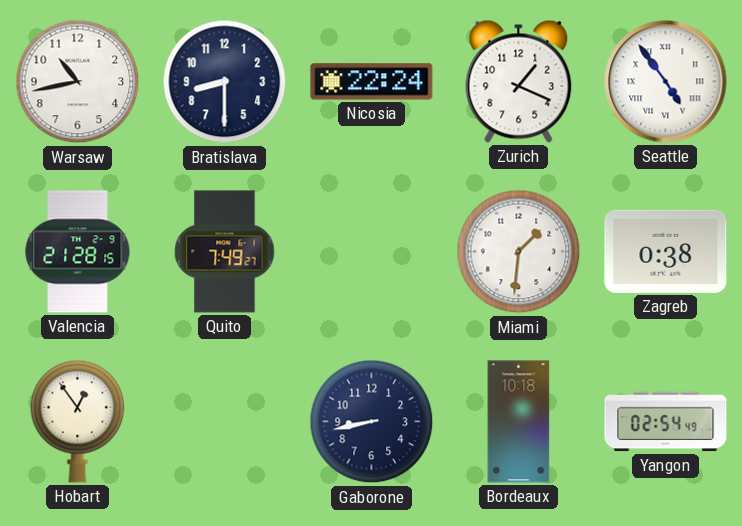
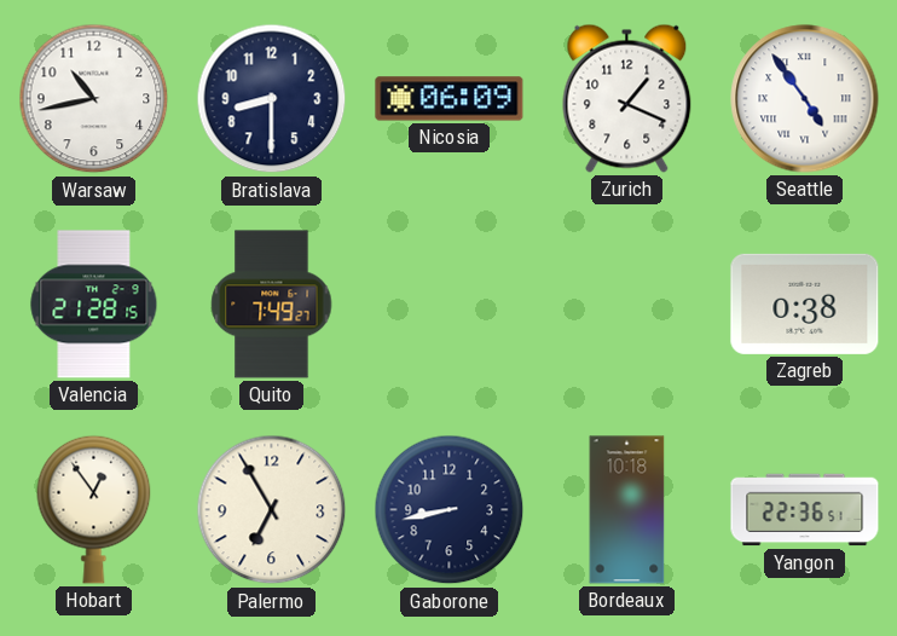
Nicosia: 22:24 -> 06:09
Miami: 1:31 -> none
Palermo: none -> 6:55
Yangon: 02:54 -> 22:36
